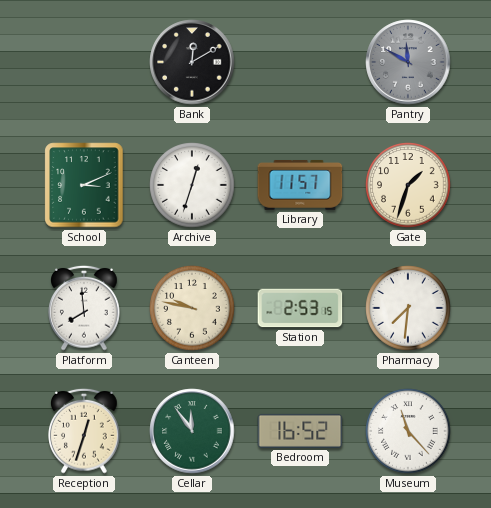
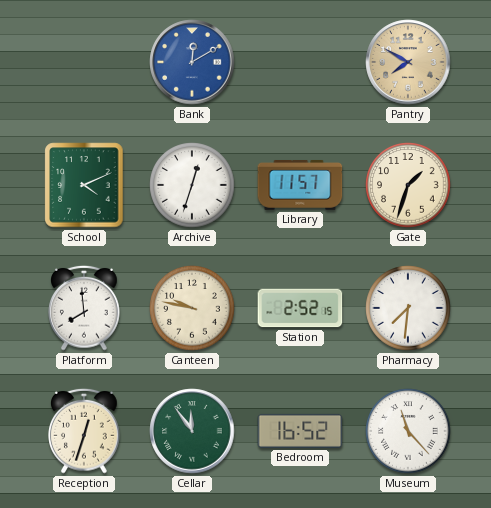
Bank dial: black -> blue
Pantry: 11:50 -> 7:50
Pantry dial: grey -> champagne
School: 3:11 -> 4:11
Station: 2:53 -> 2:52
